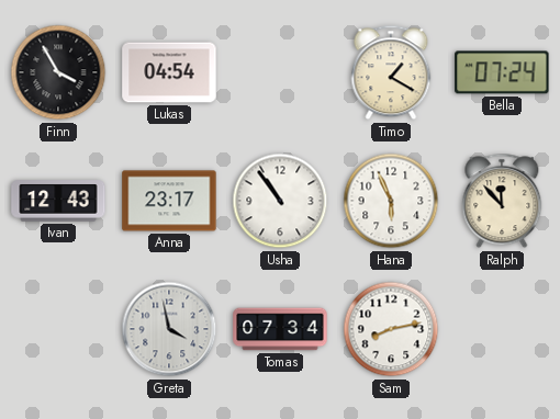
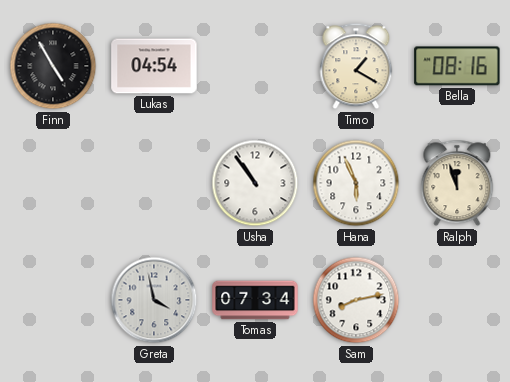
Finn: 3:55 -> 4:55
Bella: 07:24 -> 08:16
Ivan: 12:43 -> none
Anna: 23:17 -> none
Ralph: 11:53 -> 11:57
